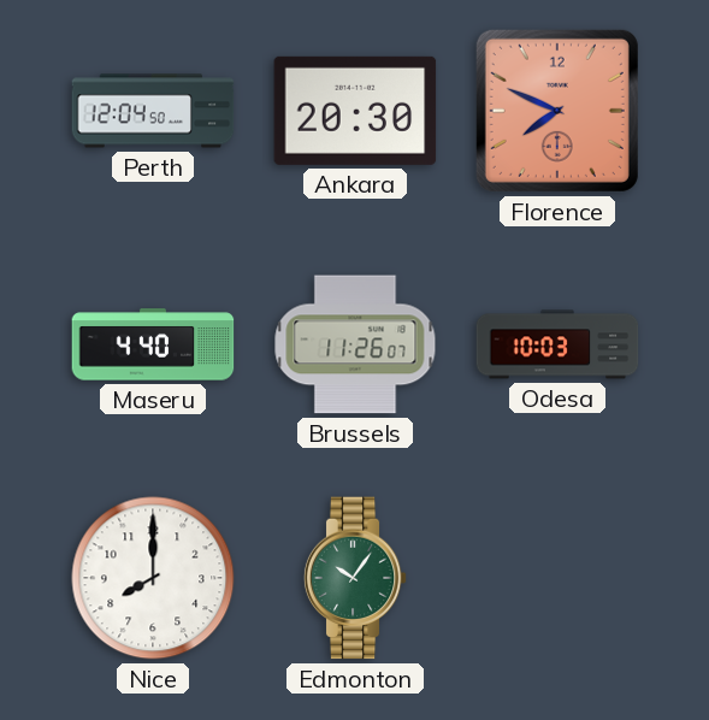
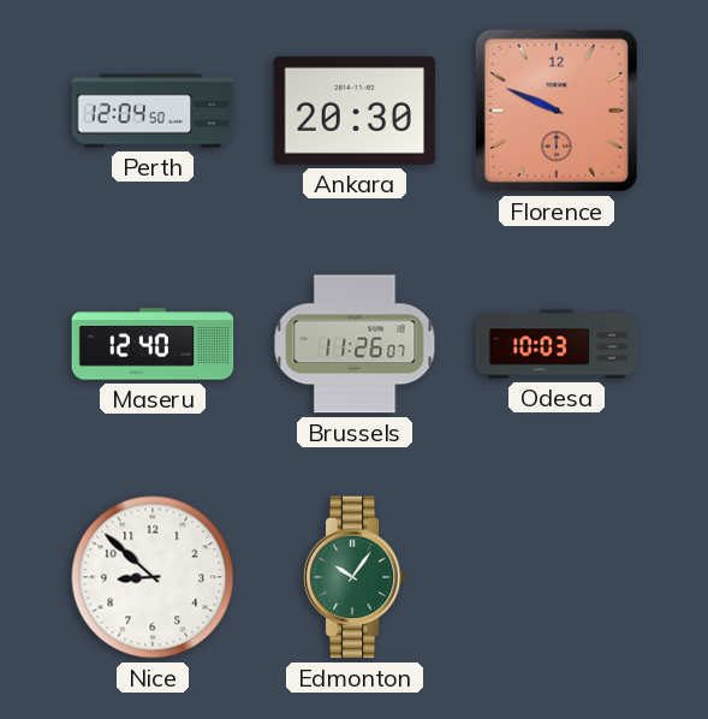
Florence: 7:49 -> 9:49
Maseru: 4:40 -> 12:40
Nice: 8:00 -> 8:52
